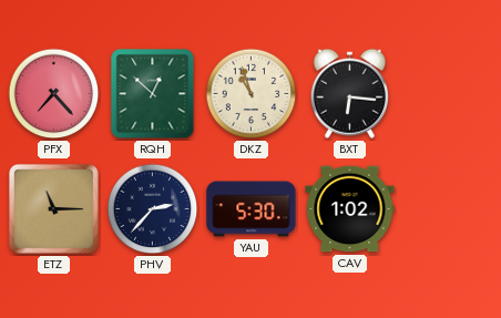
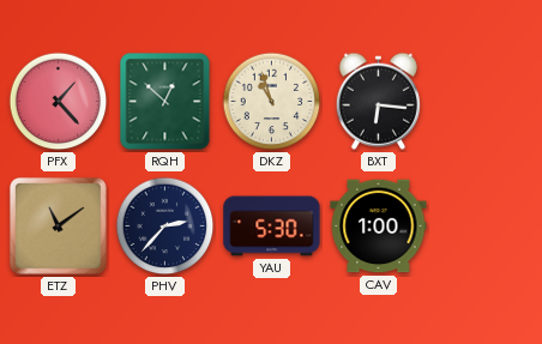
PFX: 7:23 -> 1:23
ETZ: 11:15 -> 11:09
CAV: 1:02 -> 1:00
